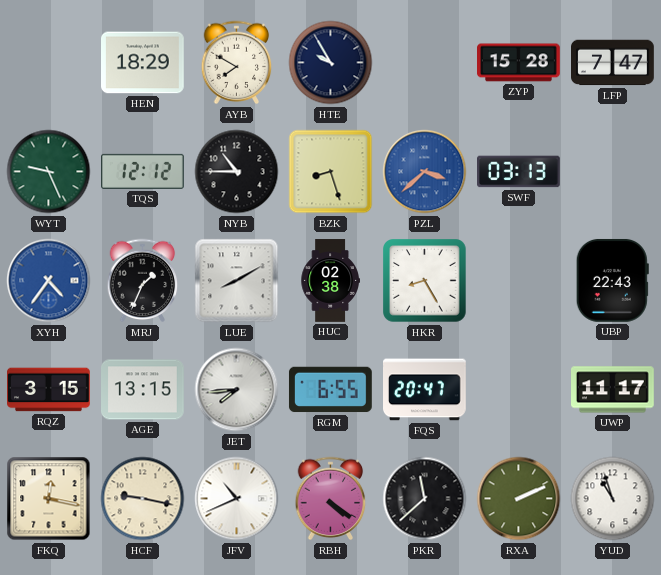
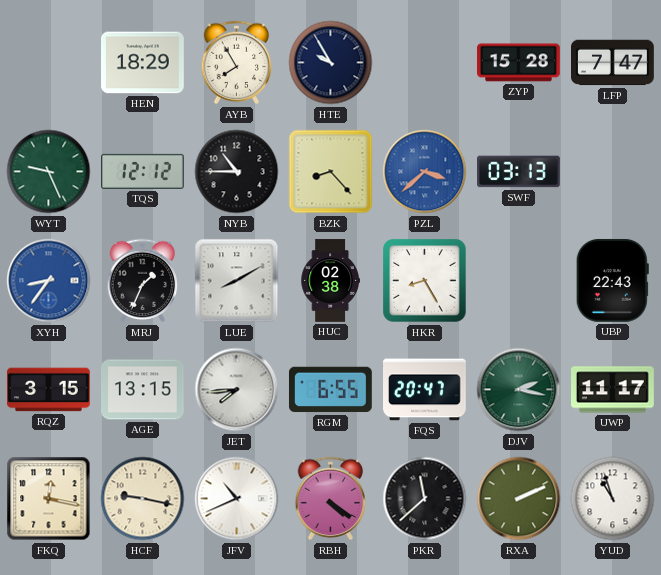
AYB: 7:50 -> 7:55
BZK: 8:27 -> 8:23
XYH: 4:36 -> 8:36
DJV: none -> 2:17
